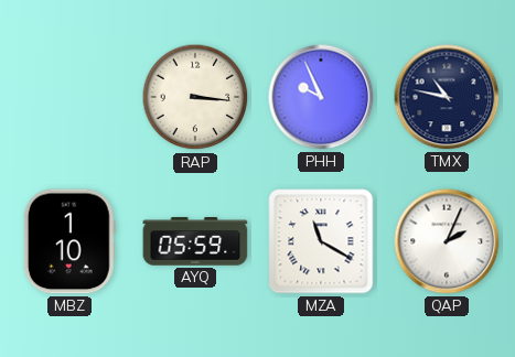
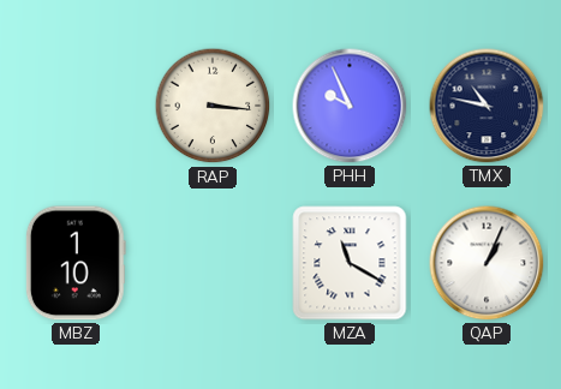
AYQ: 05:59 -> none
QAP: 2:04 -> 1:04
